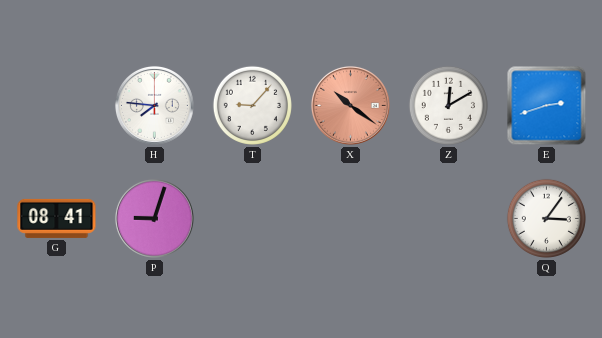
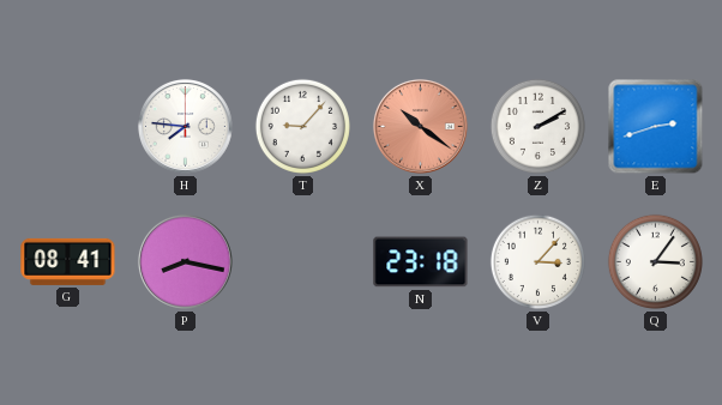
Z: 12:10 -> 2:10
P: 9:03 -> 8:17
N: none -> 23:18
V: none -> 3:07
